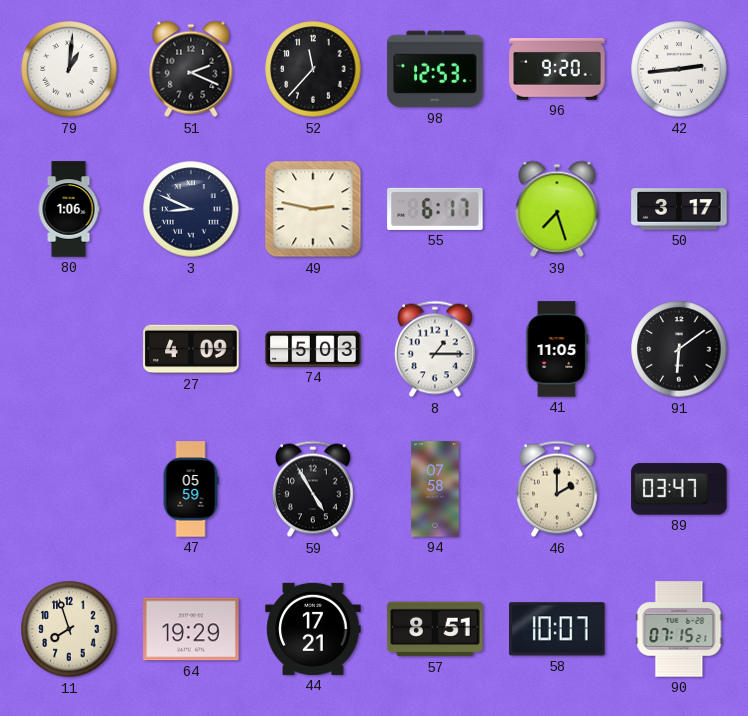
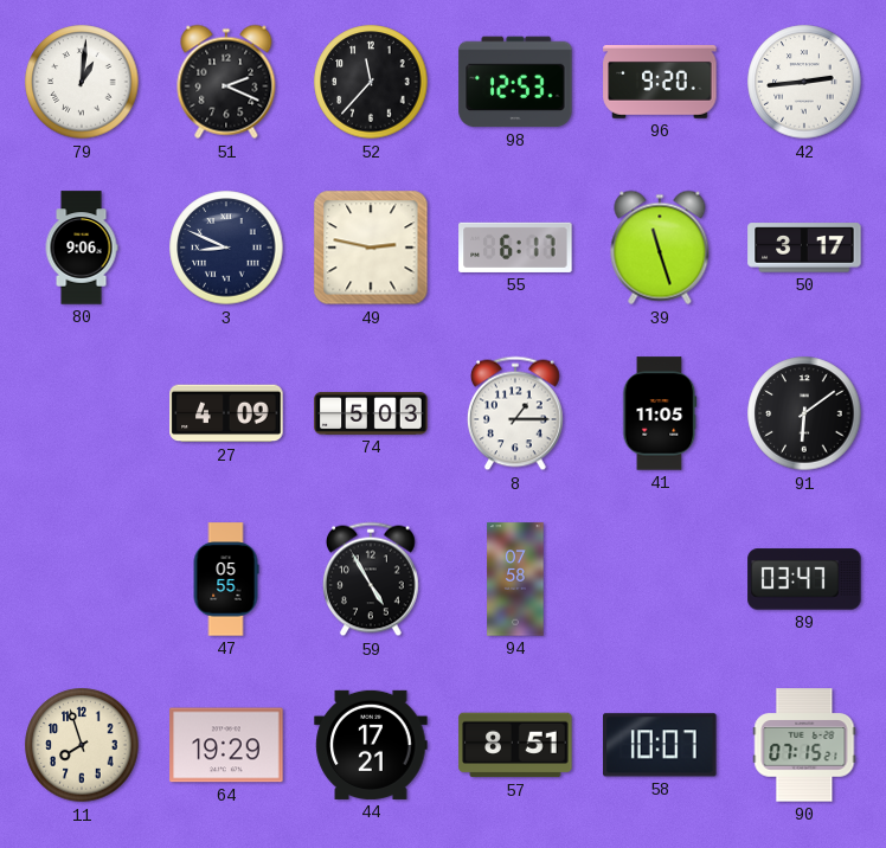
80: 1:06 -> 9:06
39: 7:27 -> 11:27
47: 05:59 -> 05:55
46: 2:00 -> none
